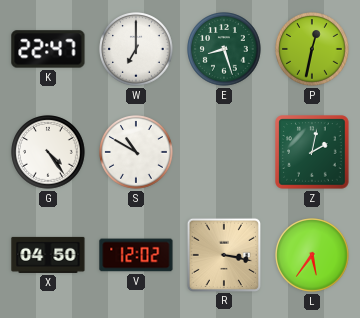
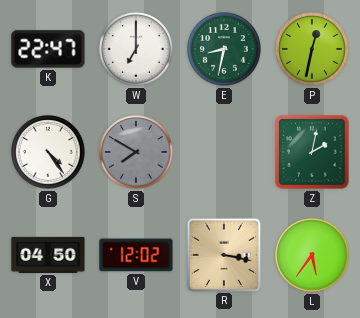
E: 8:27 -> 8:32
S: 10:50 -> 7:50
S dial: white -> grey
